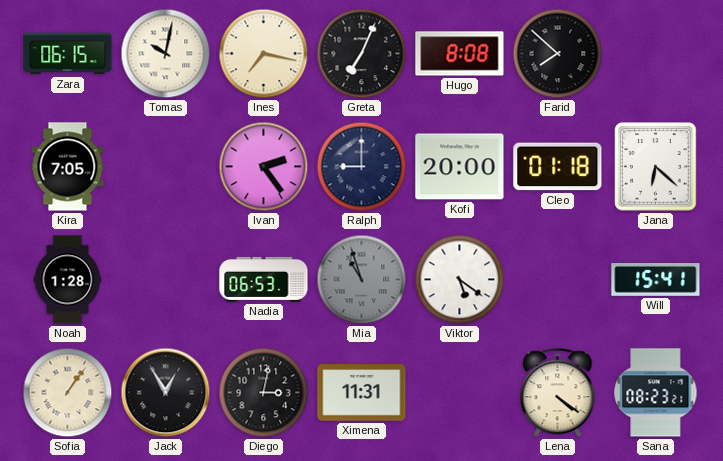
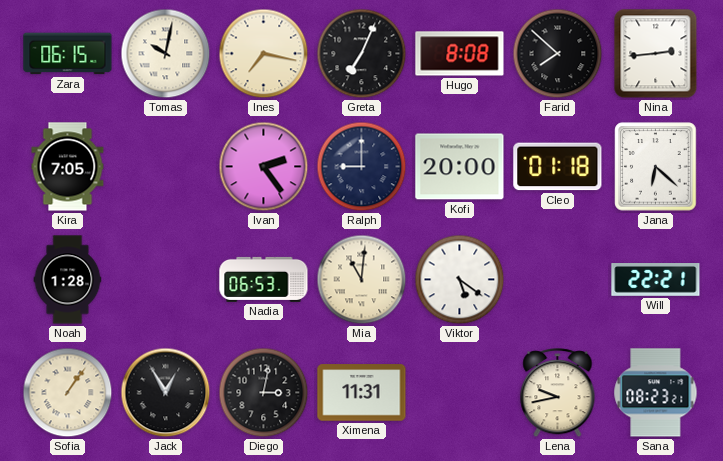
Nina: none -> 2:44
Mia: 10:57 -> 11:01
Mia dial: grey -> cream
Will: 15:41 -> 22:21
Lena: 4:21 -> 9:43
